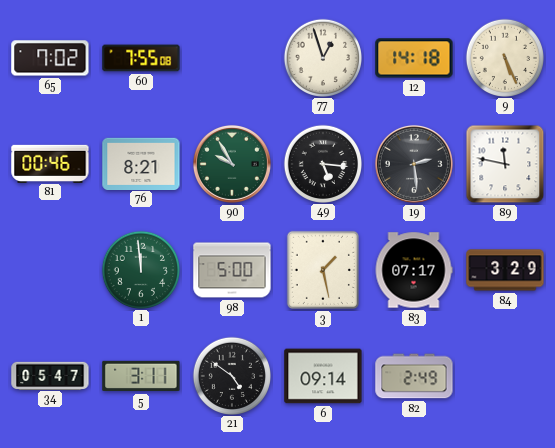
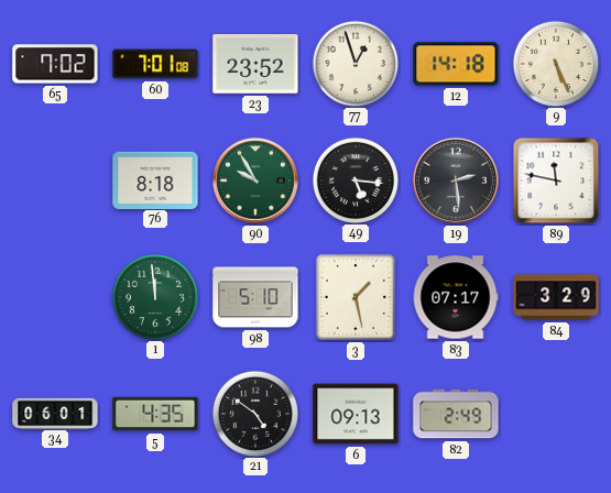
60: 7:55 -> 7:01
23: none -> 23:52
81: 00:46 -> none
76: 8:21 -> 8:18
98: 5:00 -> 5:10
34: 05:47 -> 06:01
5: 3:11 -> 4:35
6: 09:14 -> 09:13
